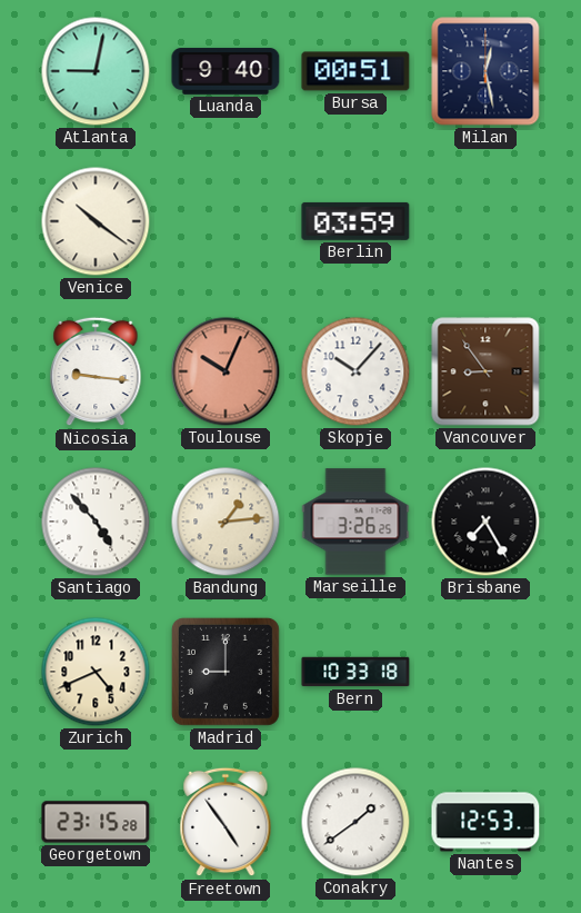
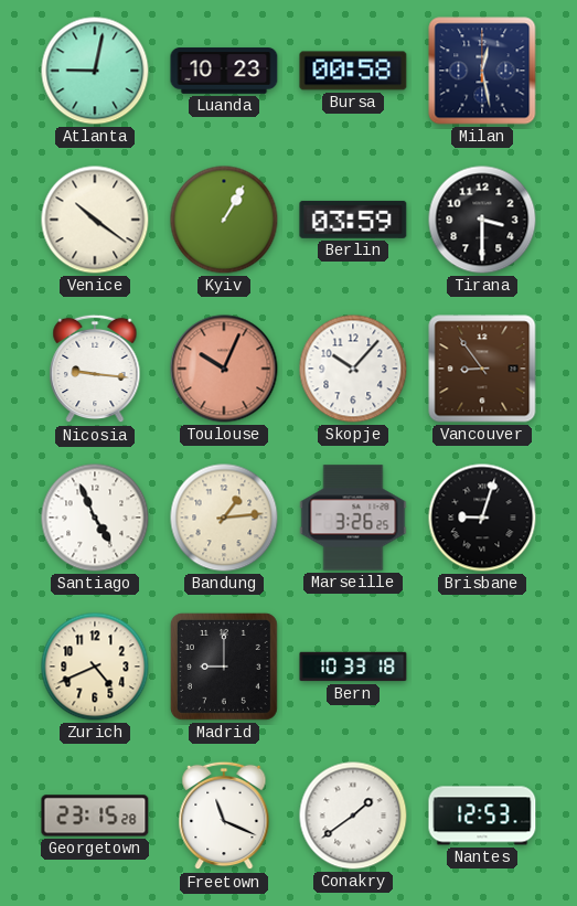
Luanda: 9:40 -> 10:23
Bursa: 00:51 -> 00:58
Kyiv: none -> 1:05
Tirana: none -> 3:30
Santiago: 4:53 -> 4:56
Brisbane: 7:25 -> 9:03
Freetown: 4:54 -> 11:19
